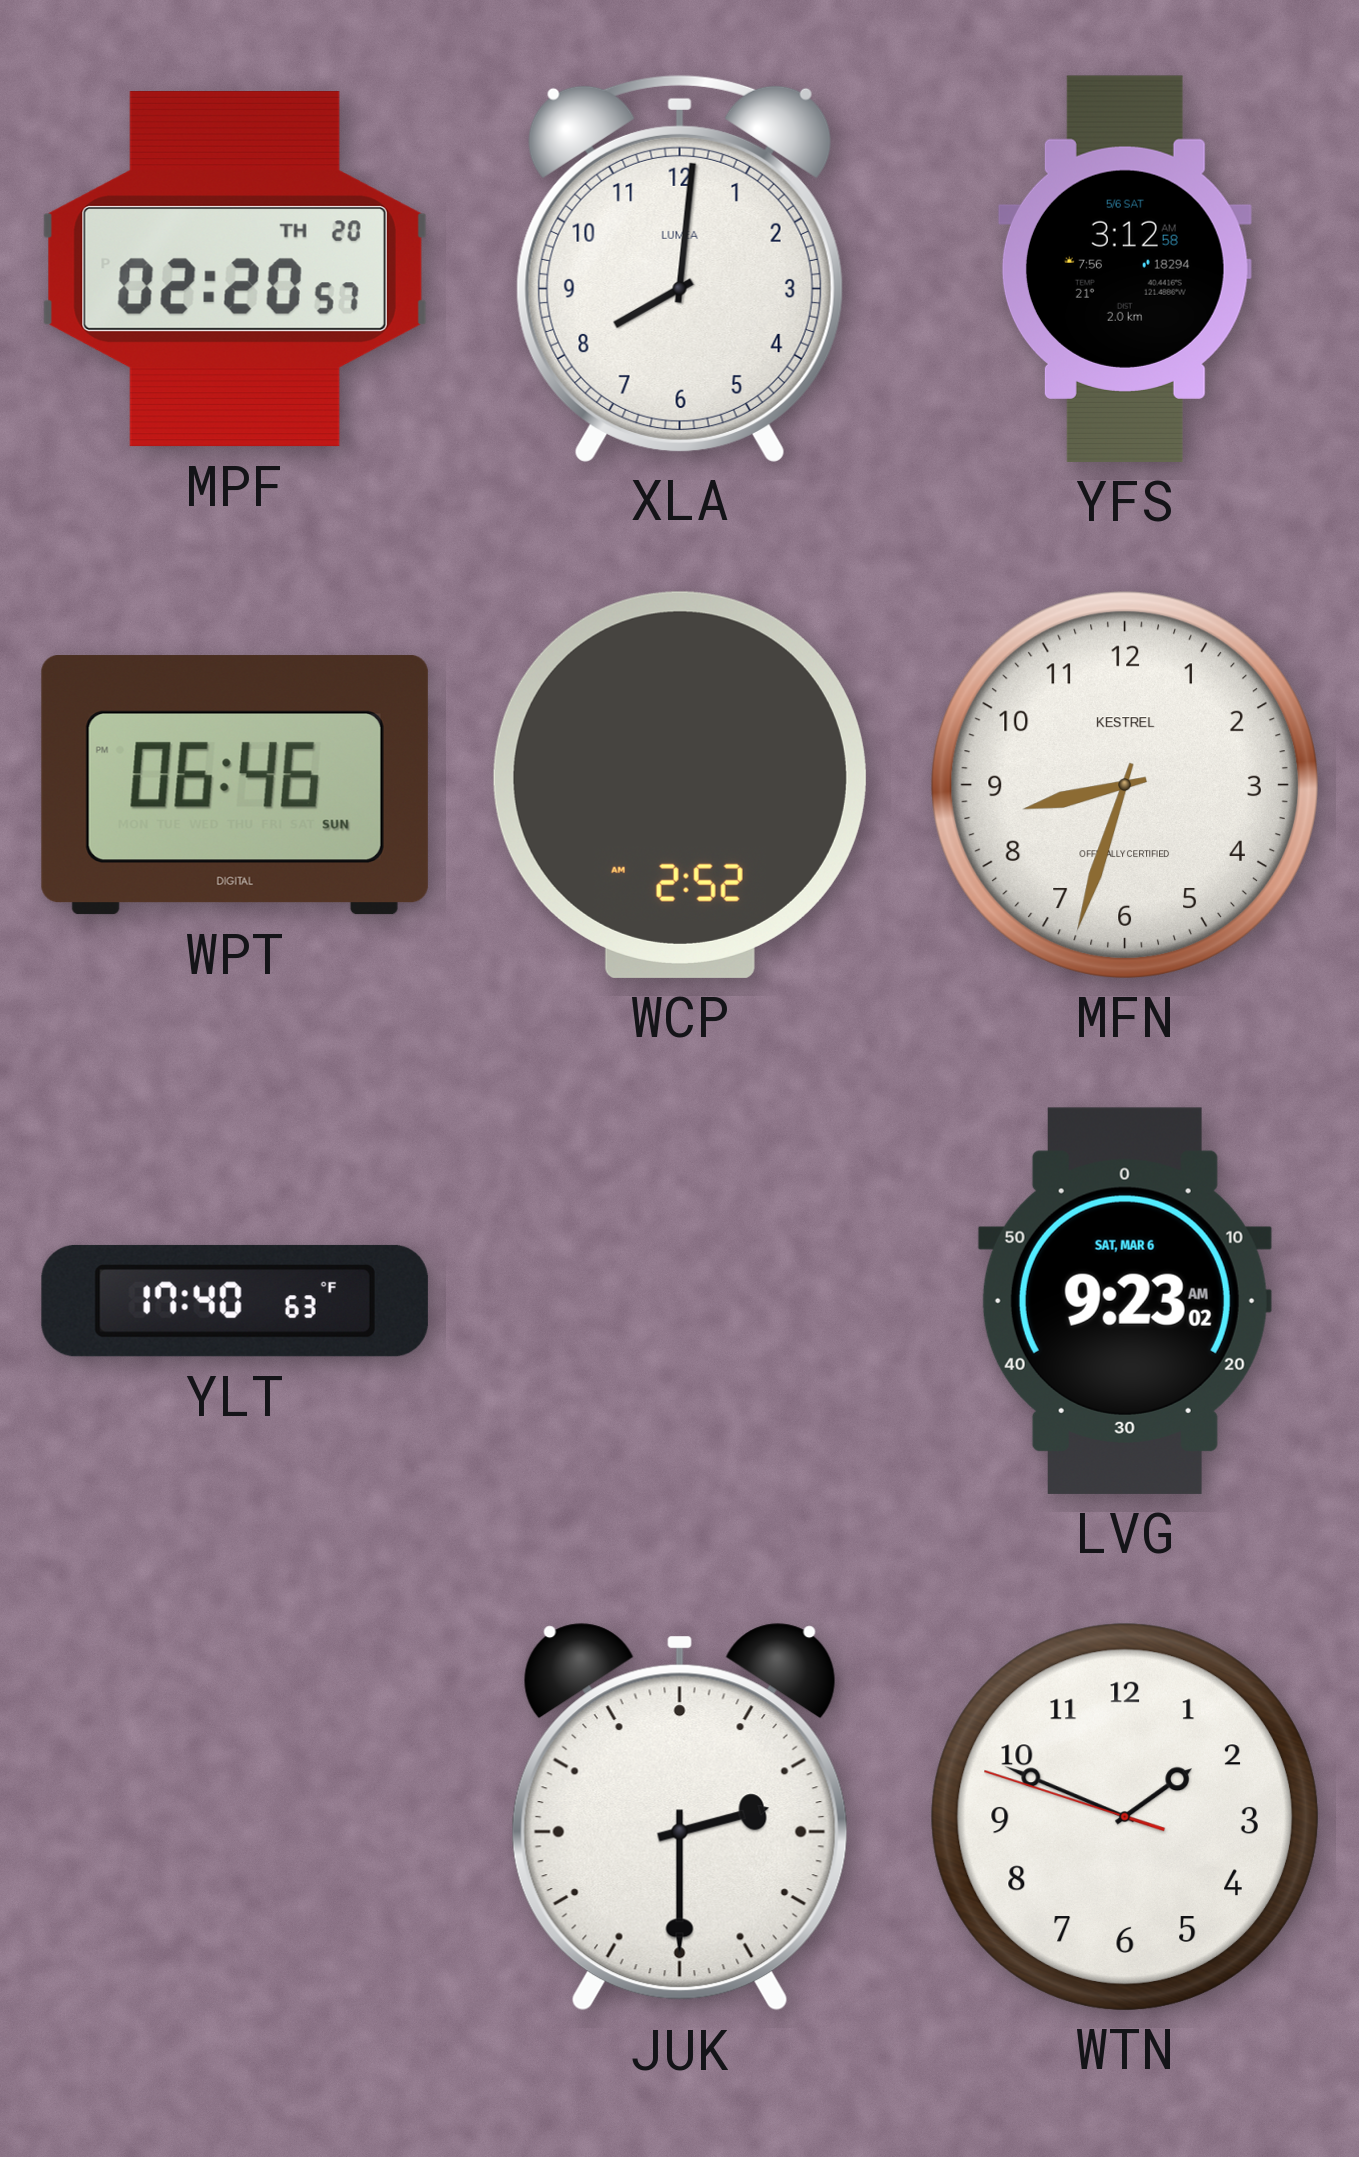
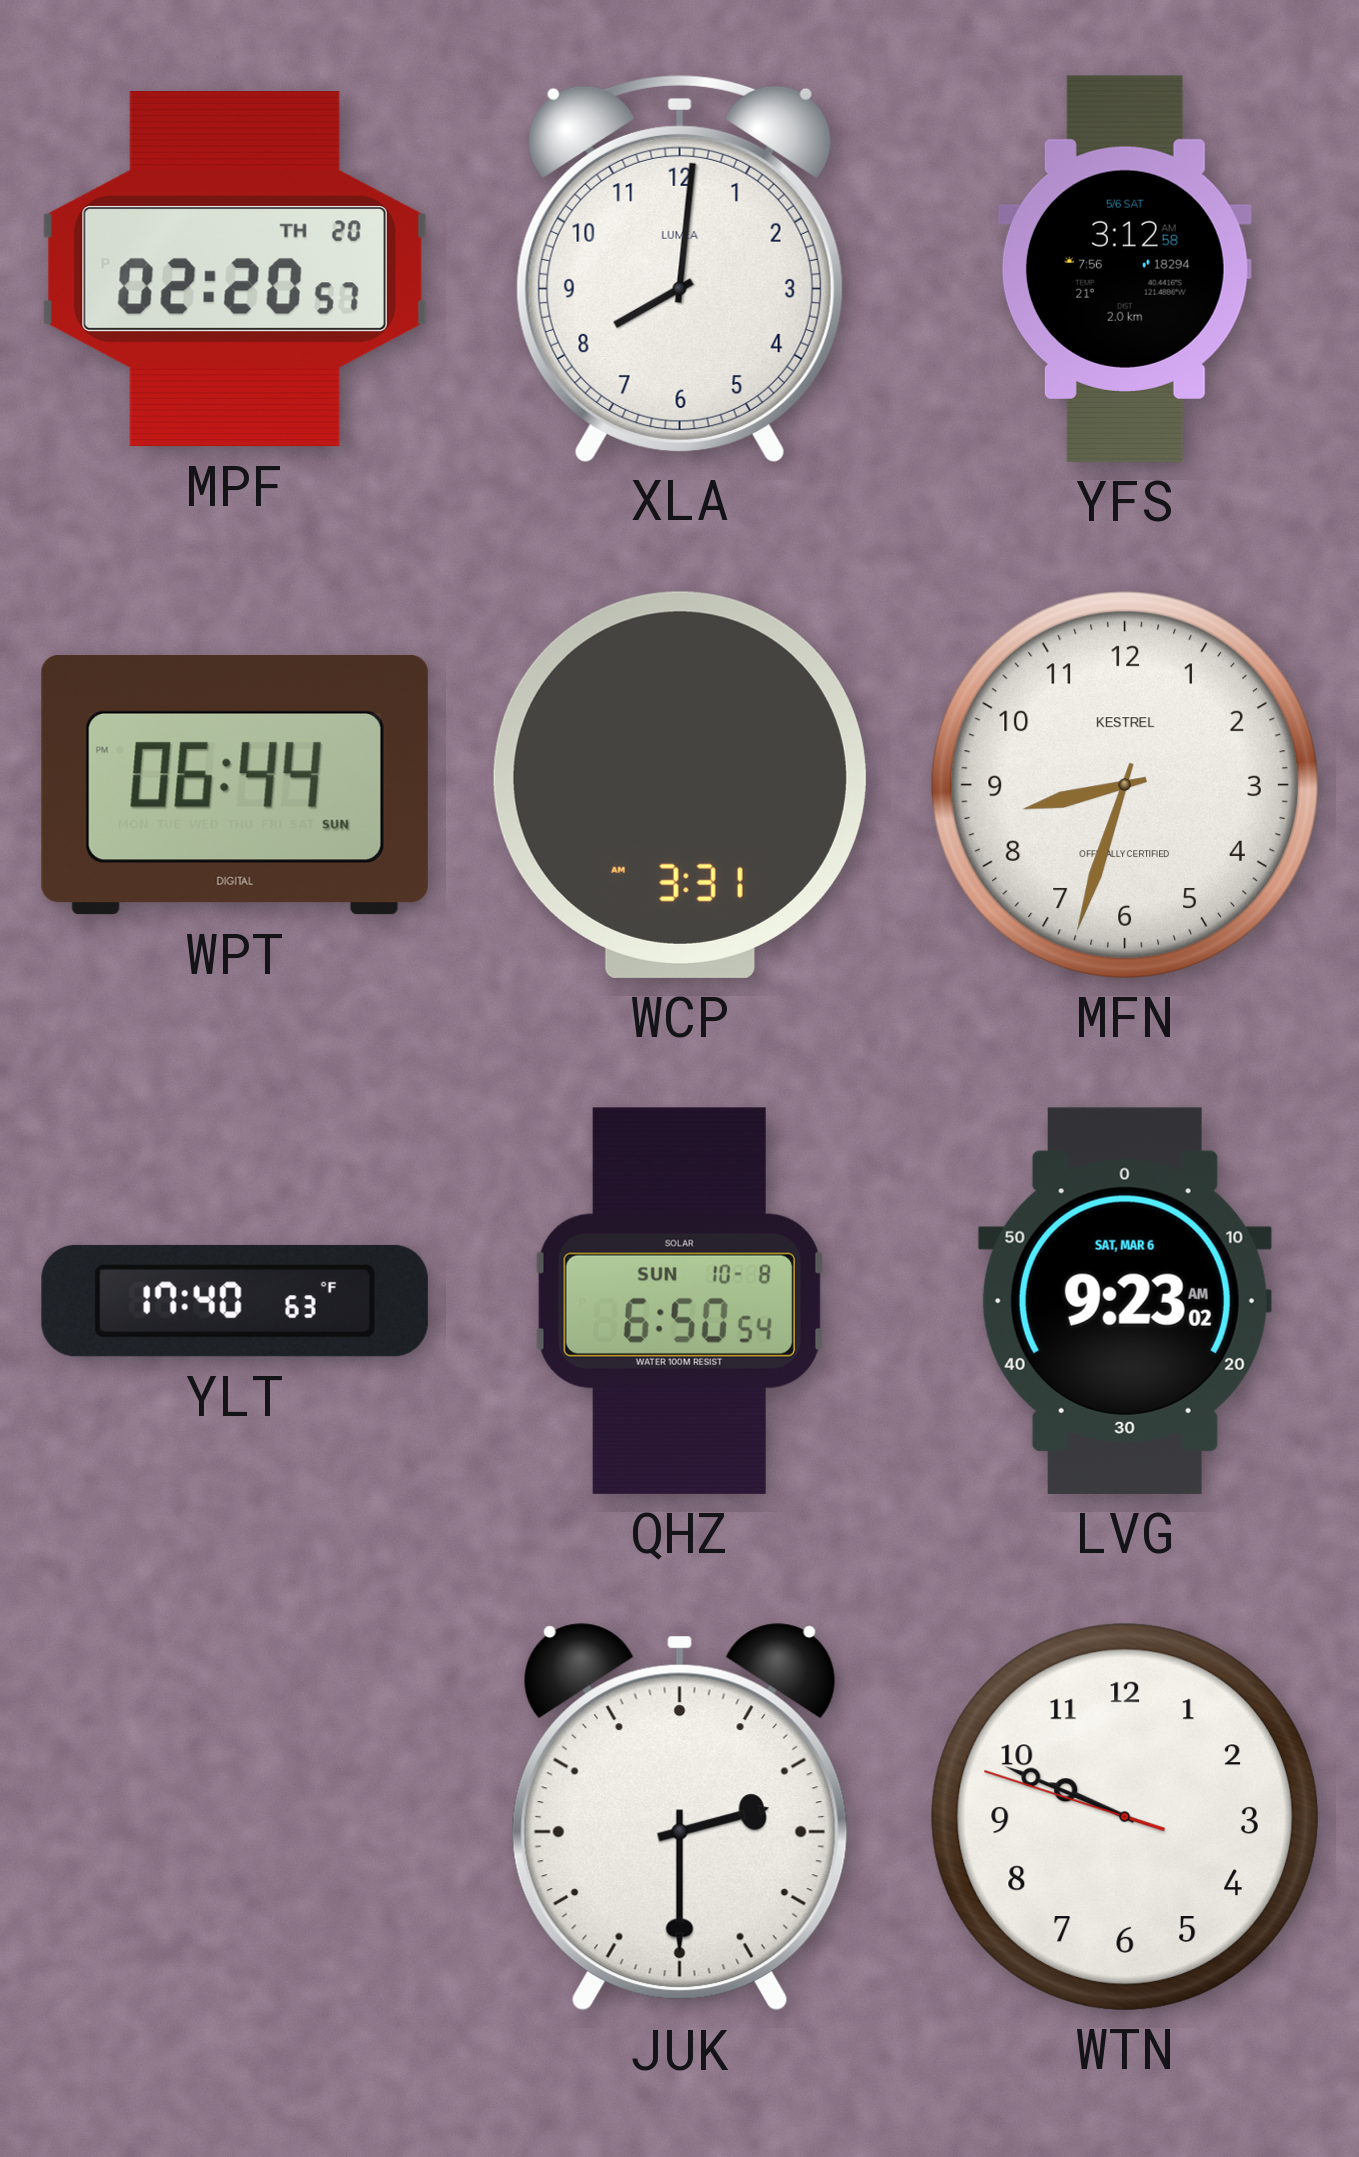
WPT: 06:46 -> 06:44
WCP: 2:52 -> 3:31
QHZ: none -> 6:50
WTN: 1:48 -> 9:48
